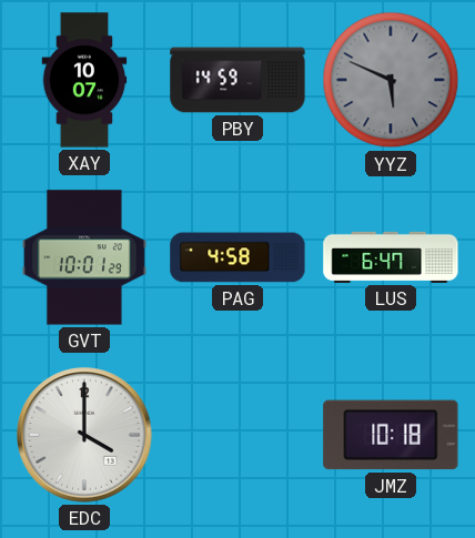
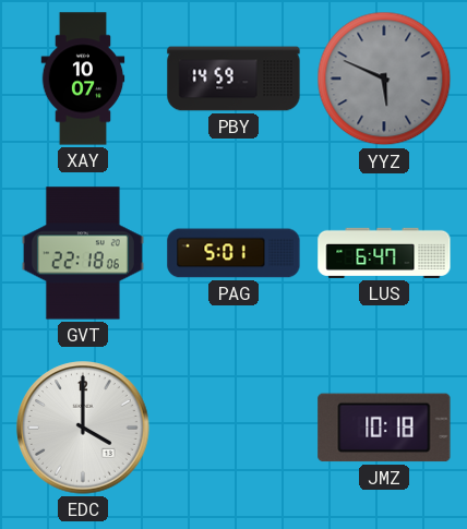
GVT: 10:01 -> 22:18
PAG: 4:58 -> 5:01
